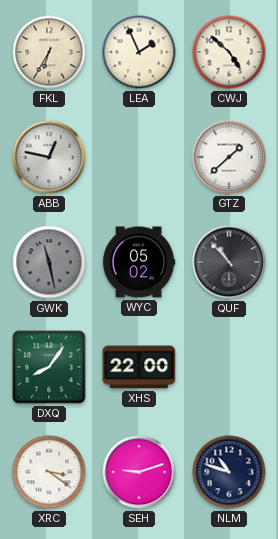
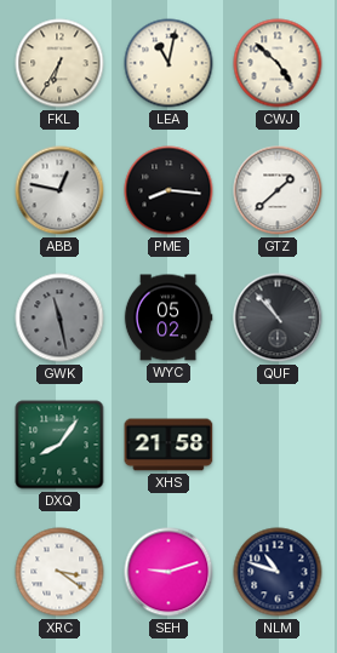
LEA: 1:56 -> 11:02
PME: none -> 8:16
XHS: 22:00 -> 21:58
